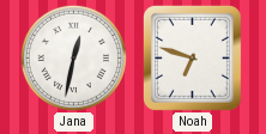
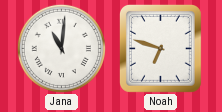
Jana: 12:32 -> 11:01
